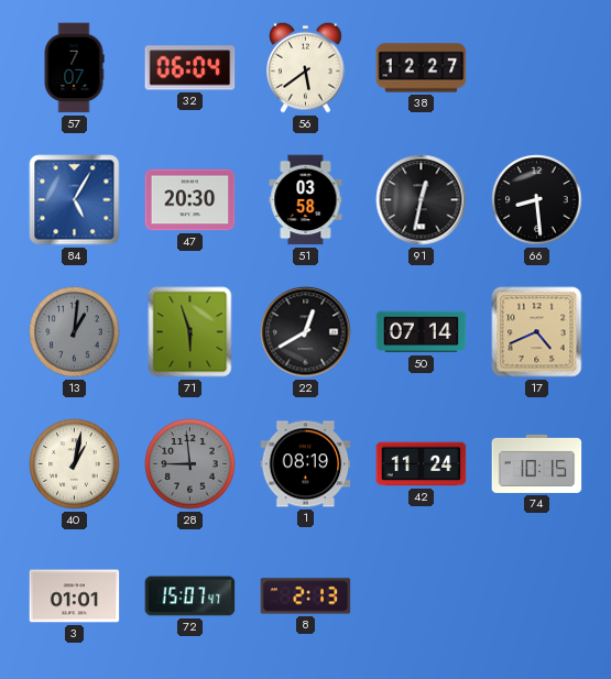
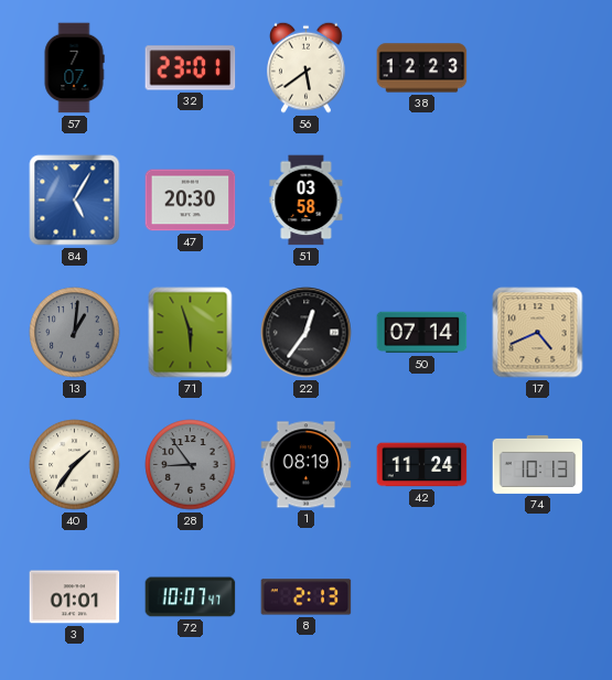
32: 06:04 -> 23:01
38: 12:27 -> 12:23
91: 12:32 -> none
66: 8:29 -> none
22: 12:40 -> 12:36
40: 1:02 -> 1:36
28: 8:59 -> 8:54
74: 10:15 -> 10:13
72: 15:07 -> 10:07
